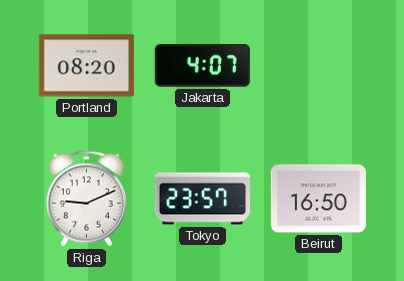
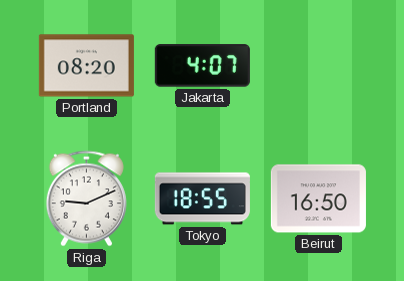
Tokyo: 23:57 -> 18:55
